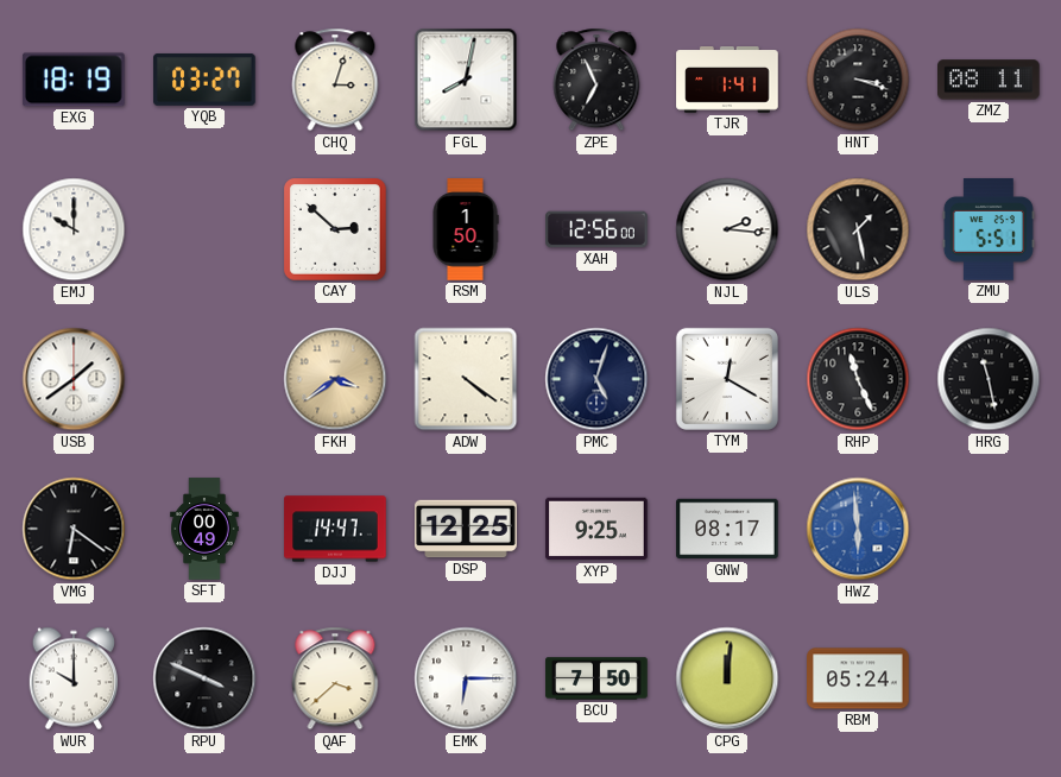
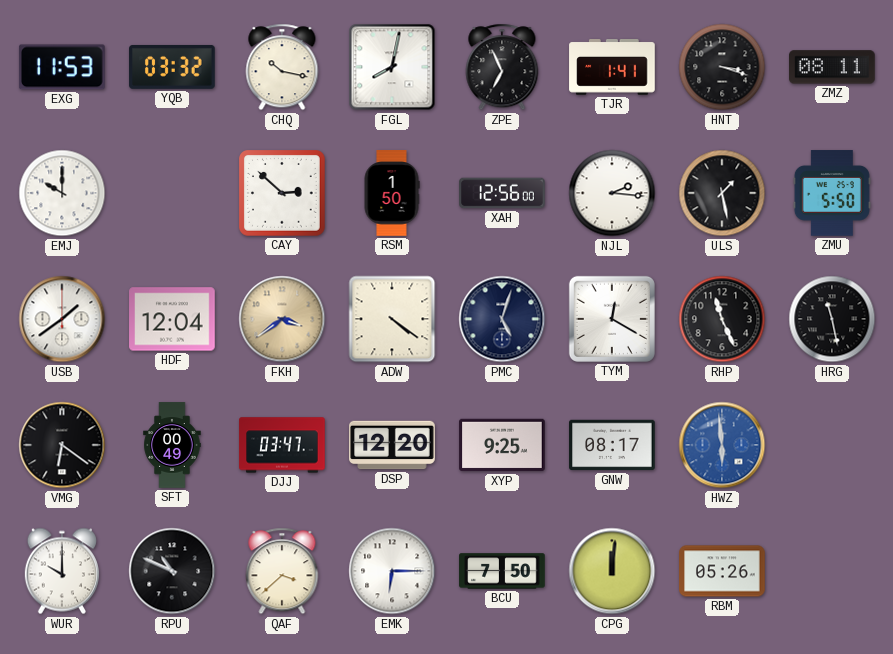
EXG: 18:19 -> 11:53
YQB: 03:27 -> 03:32
CHQ: 3:03 -> 10:17
ZMU: 5:51 -> 5:50
HDF: none -> 12:04
DJJ: 14:47 -> 03:47
DSP: 12:25 -> 12:20
RPU: 3:49 -> 10:49
RBM: 05:24 -> 05:26
